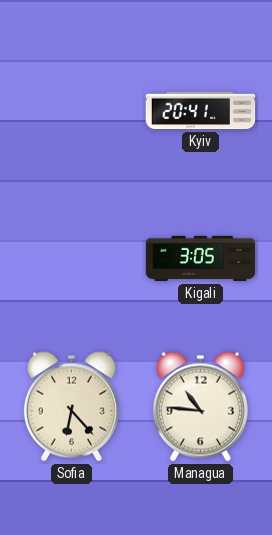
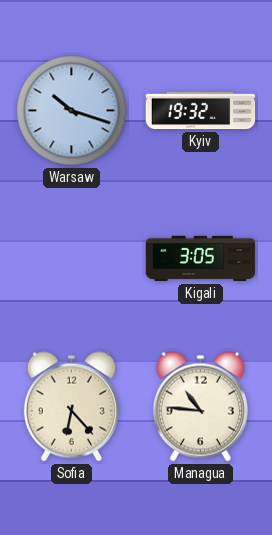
Warsaw: none -> 10:18
Kyiv: 20:41 -> 19:32
